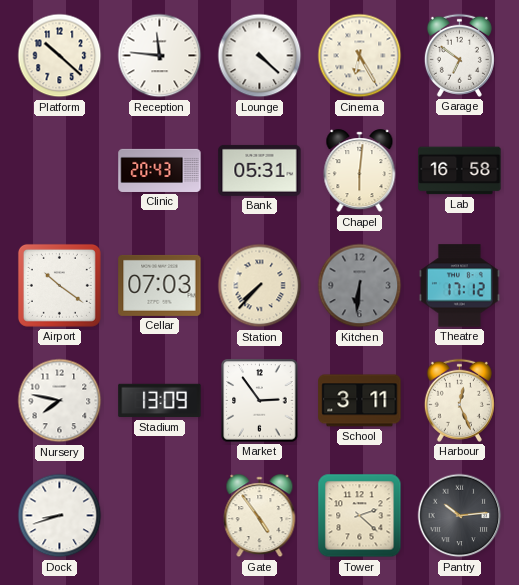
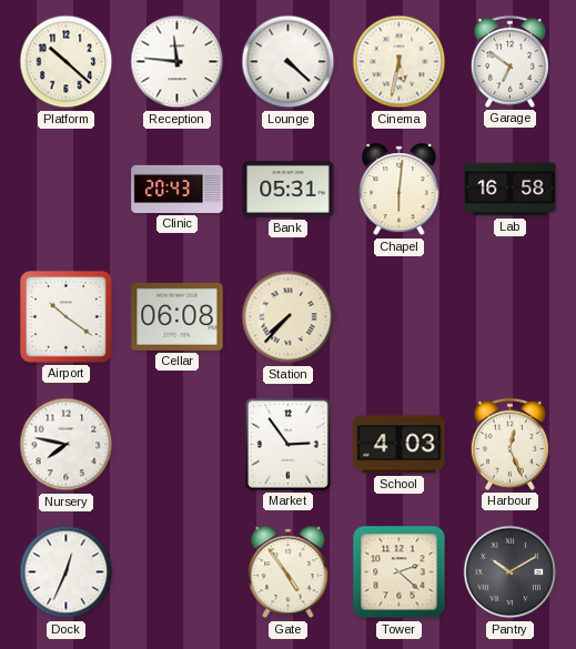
Cinema: 6:25 -> 5:32
Cellar: 07:03 -> 06:08
Kitchen: 6:31 -> none
Theatre: 17:12 -> none
Stadium: 13:09 -> none
School: 3:11 -> 4:03
Dock: 8:42 -> 12:34
Pantry: 10:14 -> 10:10
